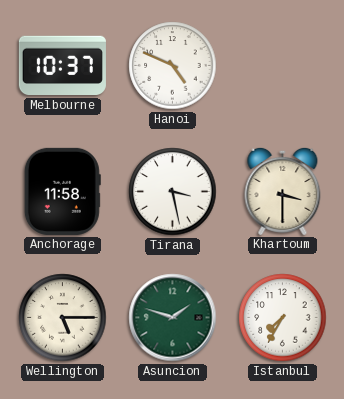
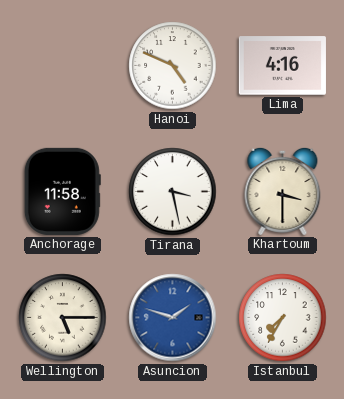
Melbourne: 10:37 -> none
Lima: none -> 4:16
Asuncion dial: green -> blue
